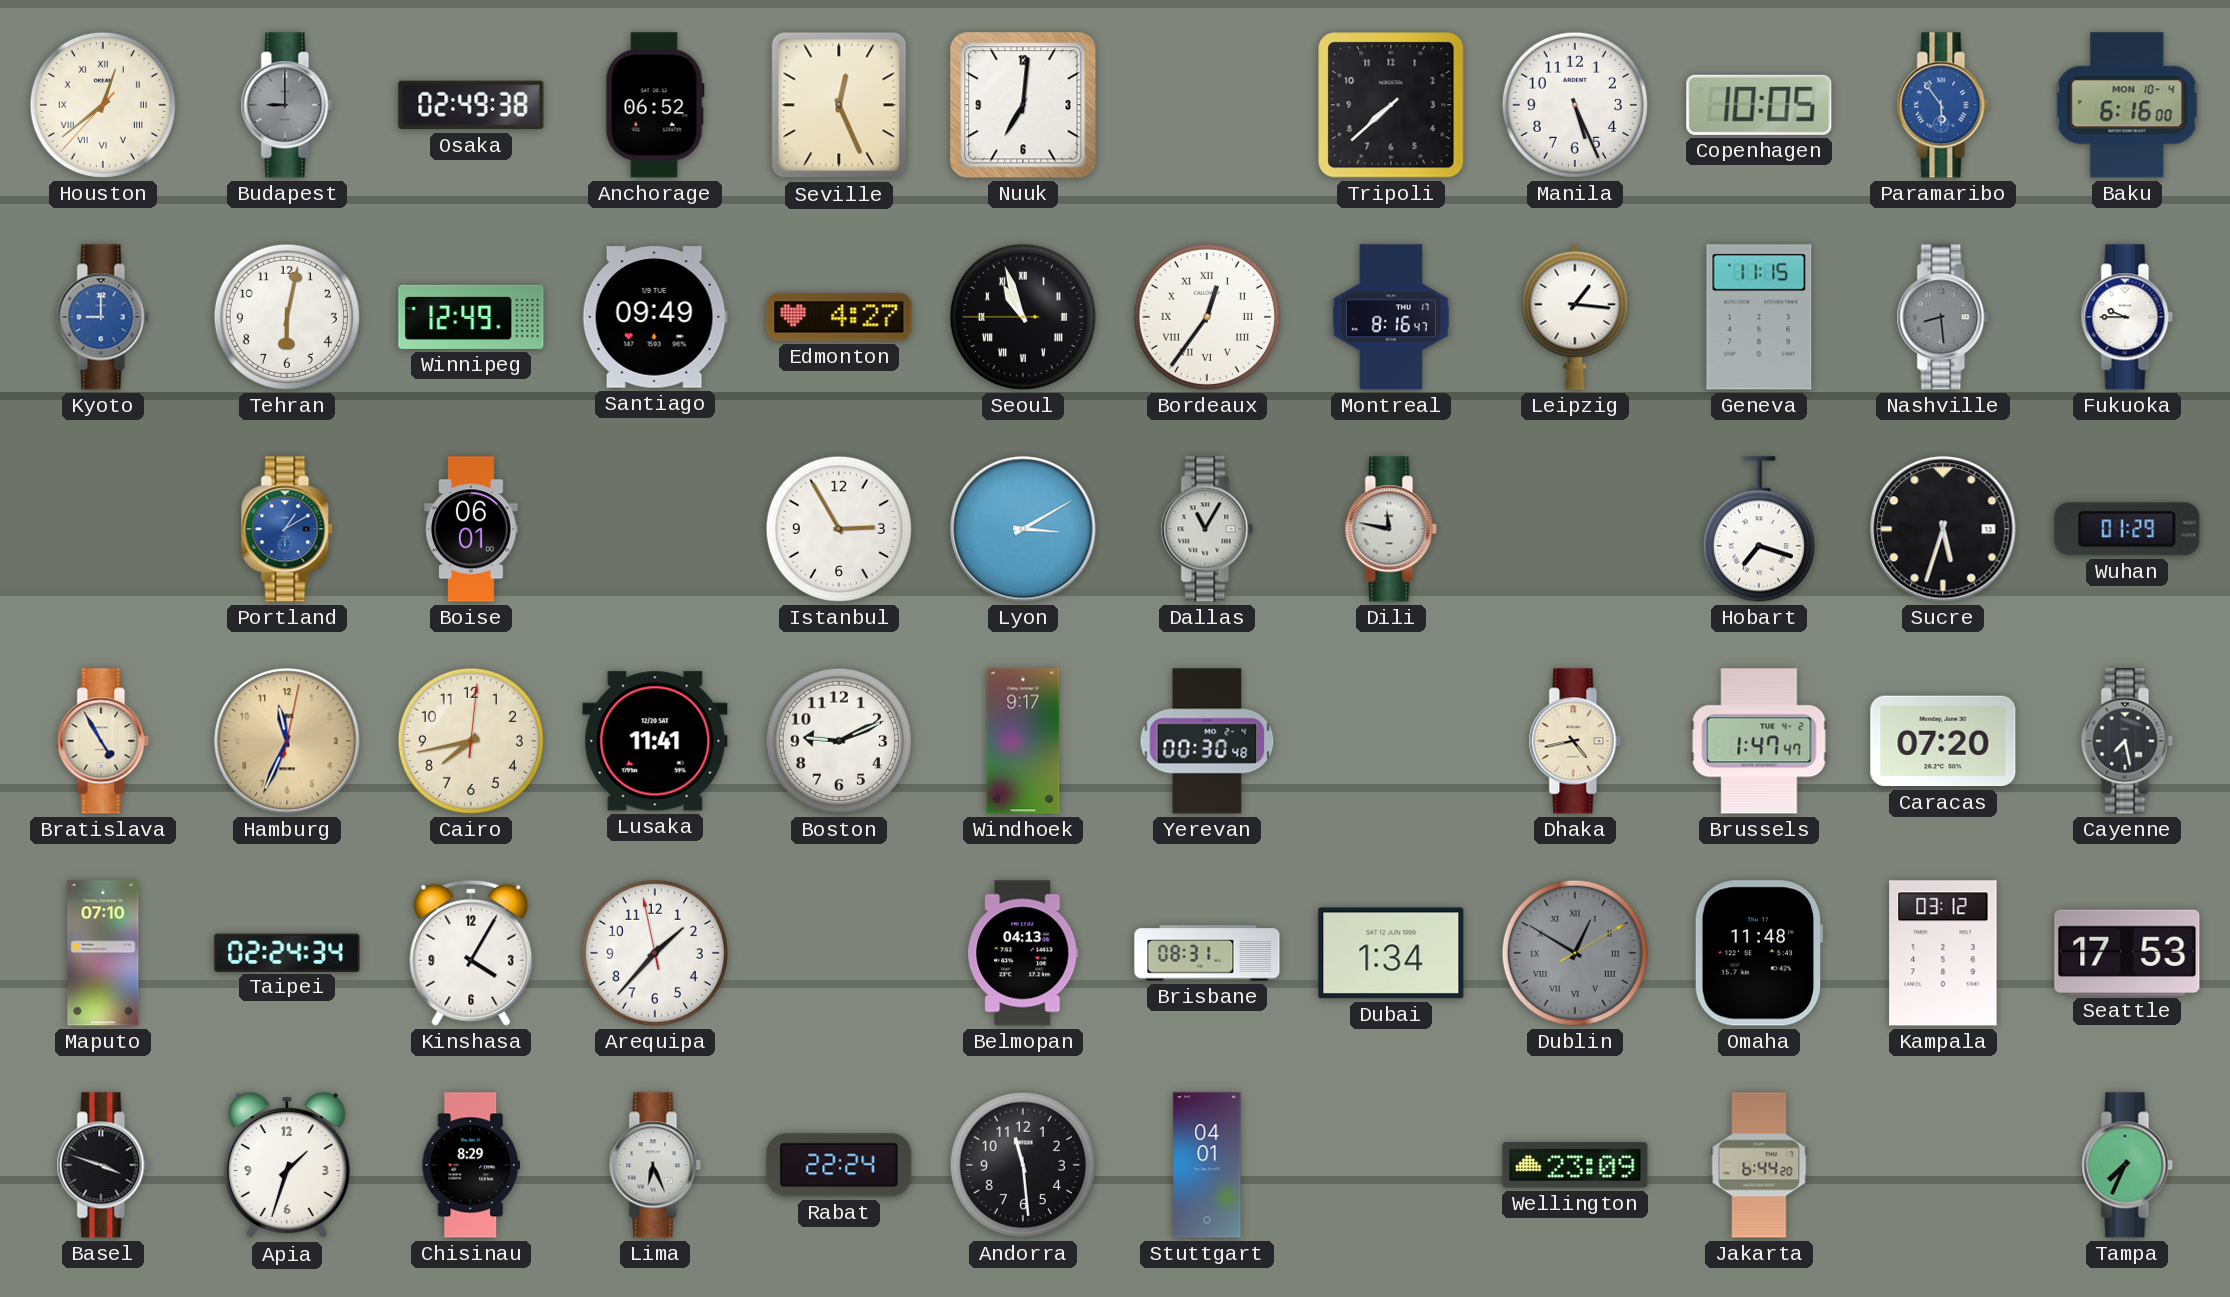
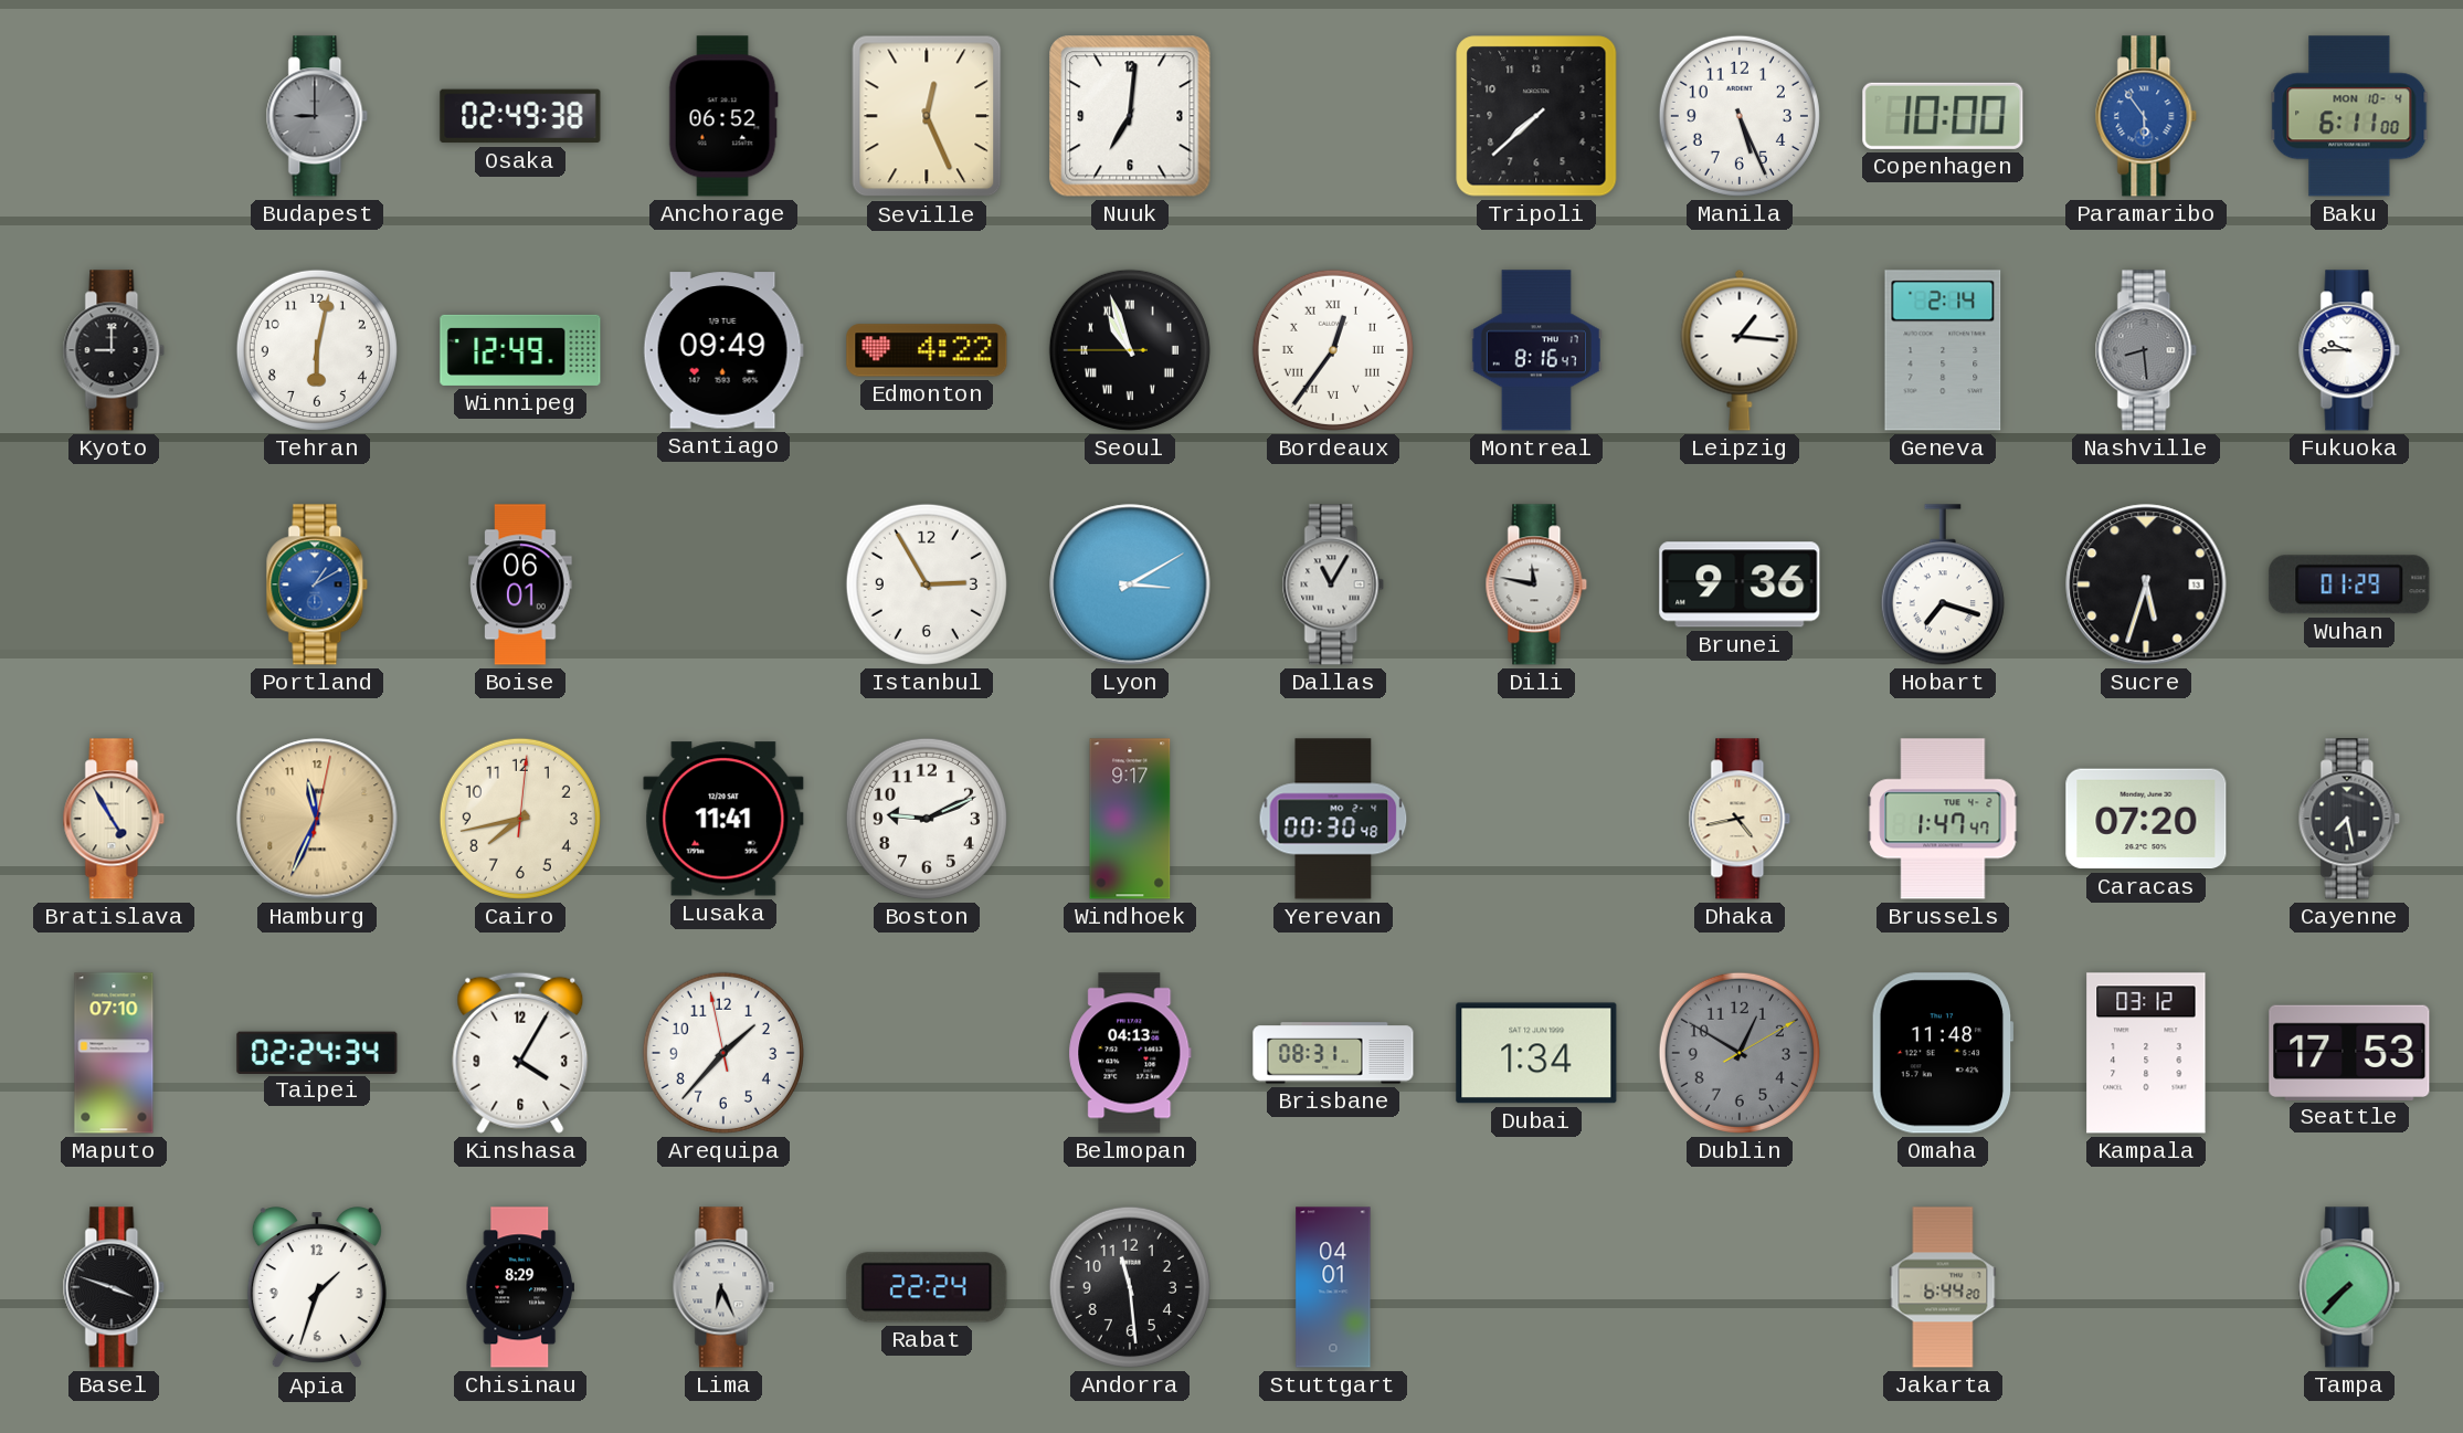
Houston: 12:38 -> none
Copenhagen: 10:05 -> 10:00
Baku: 6:16 -> 6:11
Kyoto dial: blue -> black
Edmonton: 4:27 -> 4:22
Geneva: 11:15 -> 2:14
Brunei: none -> 9:36
Dublin numerals: Roman -> Arabic
Wellington: 23:09 -> none
Tampa: 7:34 -> 7:37
